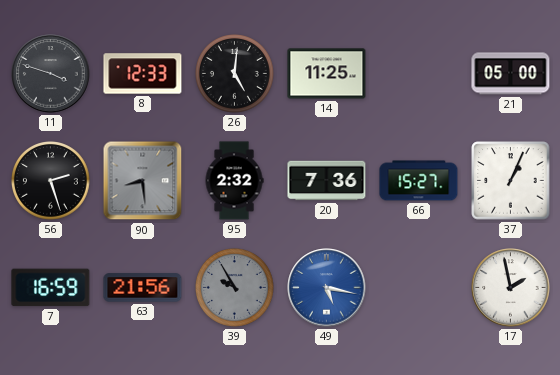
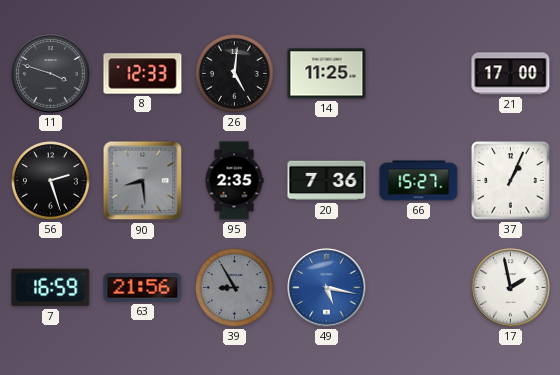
21: 05:00 -> 17:00
95: 2:32 -> 2:35
39: 9:55 -> 8:55
